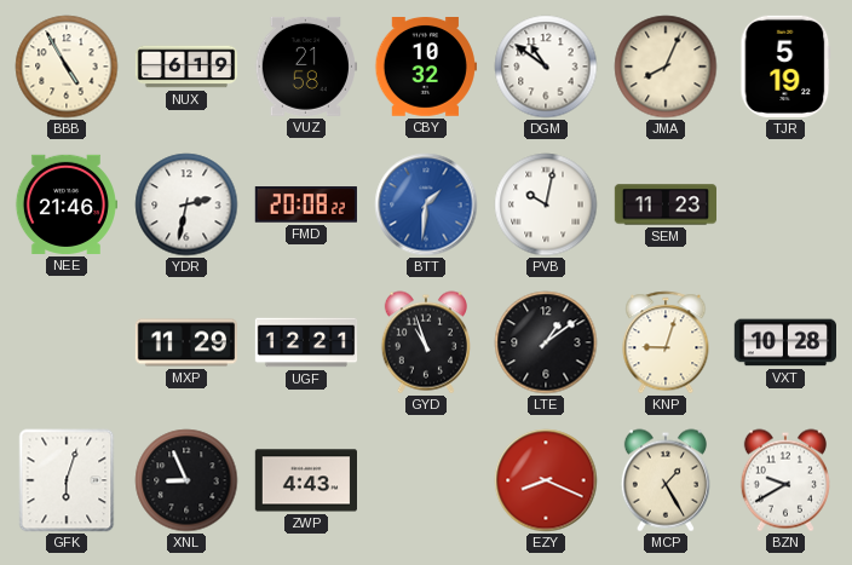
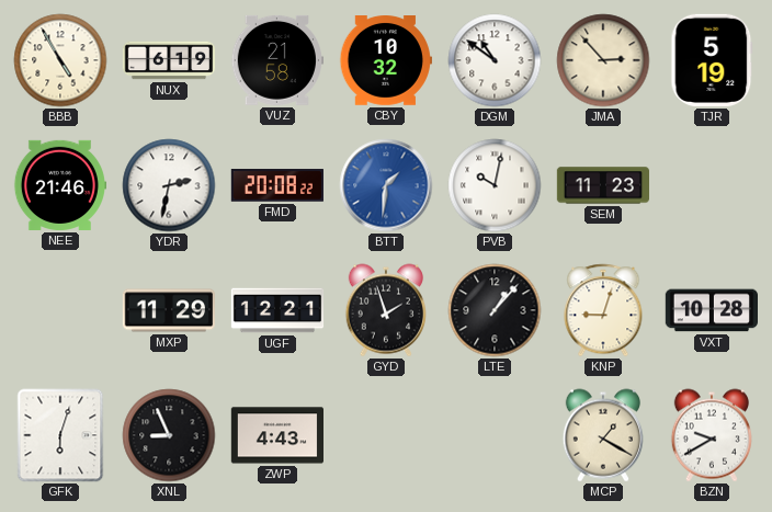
JMA: 8:04 -> 2:53
GYD: 10:57 -> 1:57
LTE: 1:09 -> 1:07
EZY: 8:19 -> none
MCP: 1:25 -> 1:20
